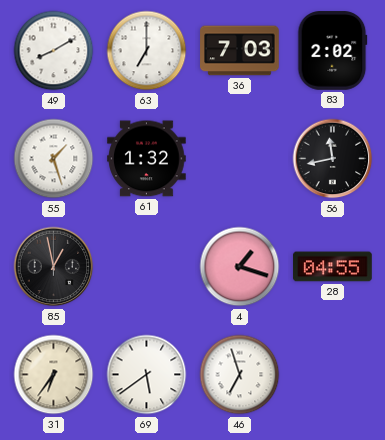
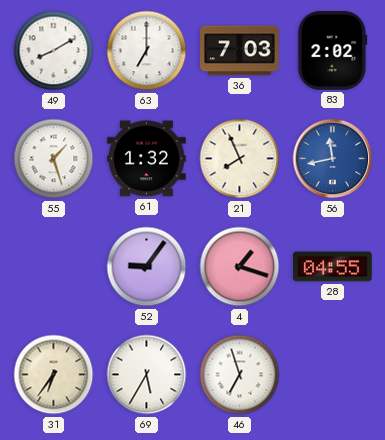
21: none -> 7:56
56 dial: black -> blue
85: 12:58 -> none
52: none -> 9:06
69: 5:39 -> 5:35
